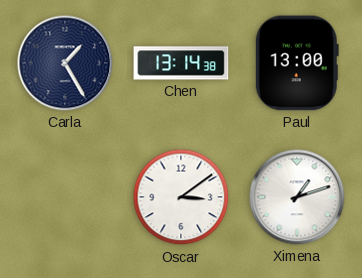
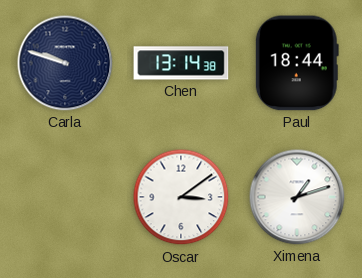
Carla: 1:25 -> 9:48
Paul: 13:00 -> 18:44
